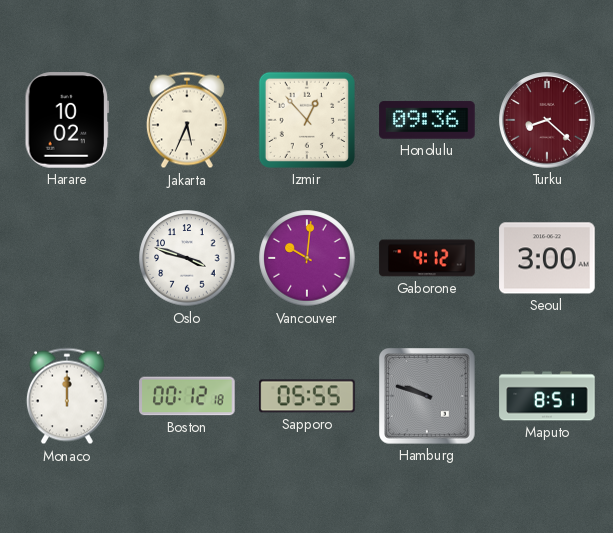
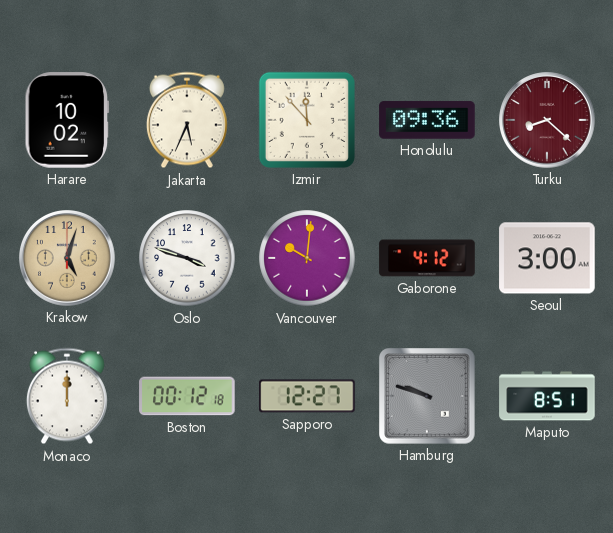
Izmir: 12:53 -> 11:53
Krakow: none -> 5:03
Sapporo: 05:55 -> 12:27
